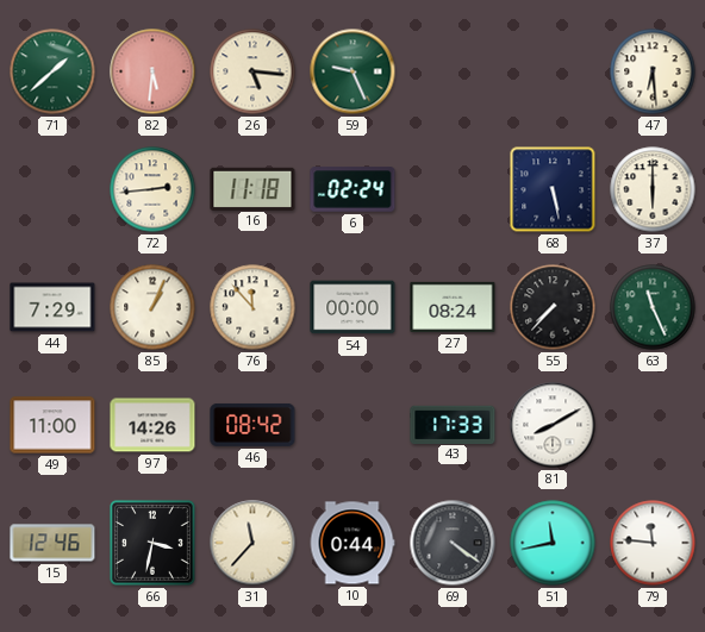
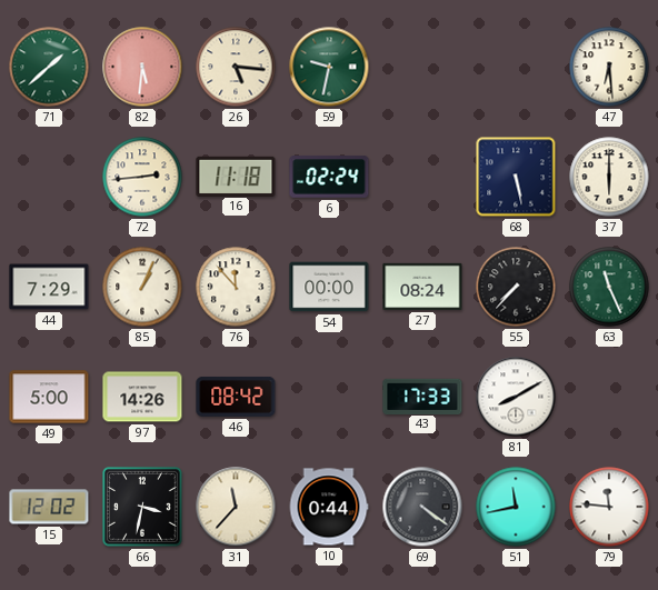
59: 9:26 -> 9:32
49: 11:00 -> 5:00
15: 12:46 -> 12:02
